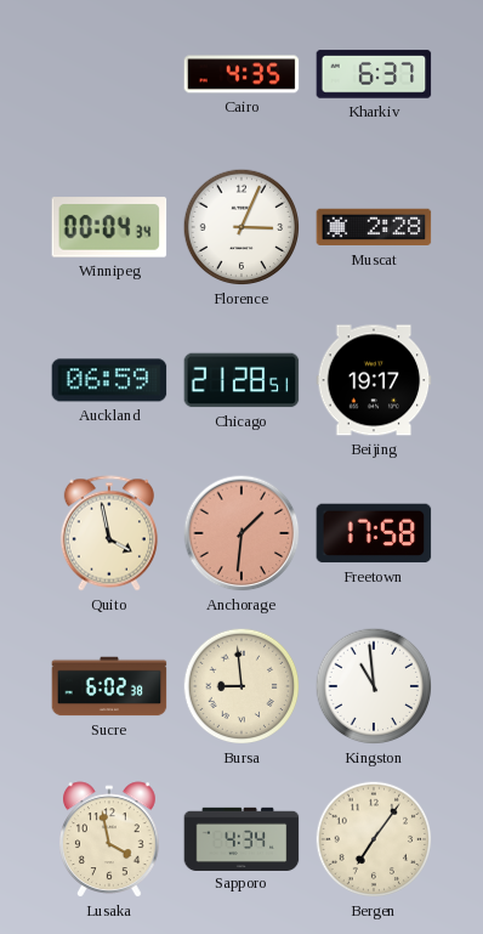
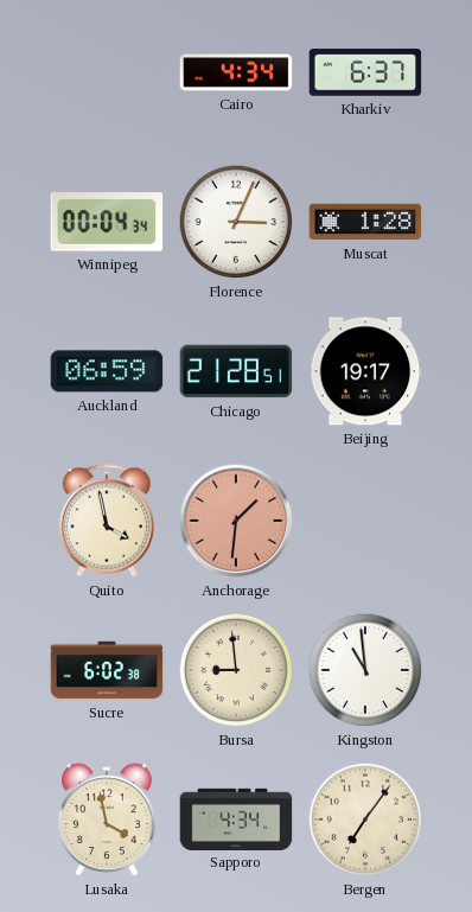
Cairo: 4:35 -> 4:34
Muscat: 2:28 -> 1:28
Freetown: 17:58 -> none
